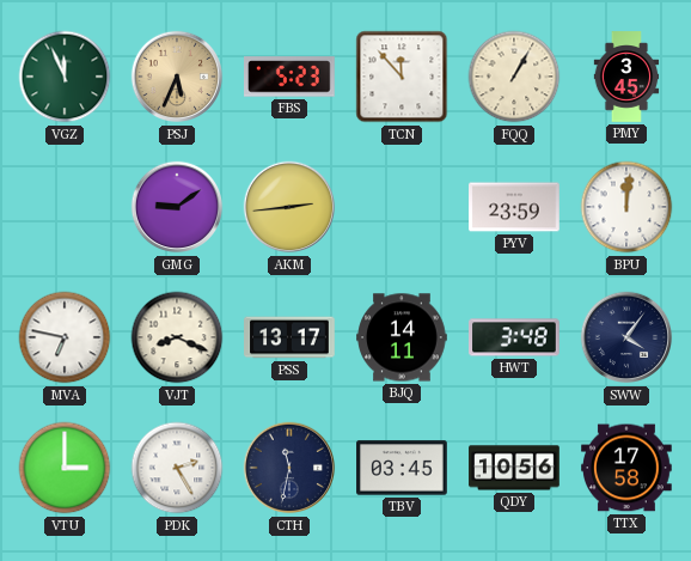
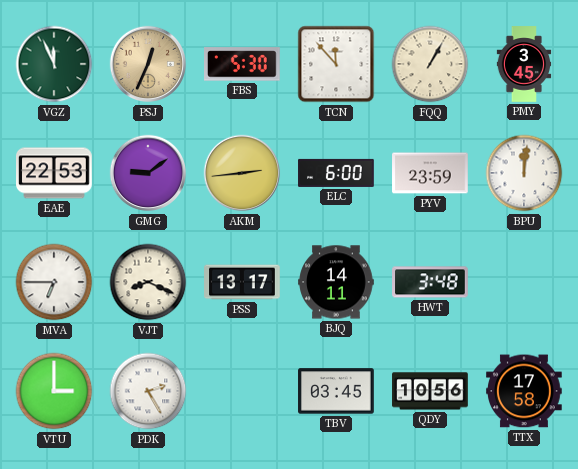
PSJ: 5:34 -> 12:34
FBS: 5:23 -> 5:30
EAE: none -> 22:53
ELC: none -> 6:00
MVA: 6:47 -> 6:45
SWW: 4:06 -> none
CTH: 11:32 -> none
